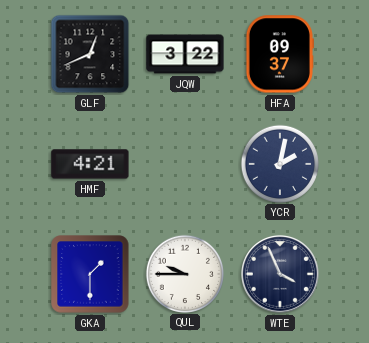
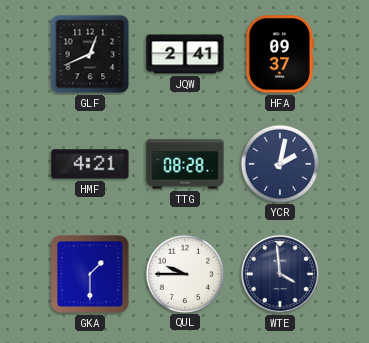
JQW: 3:22 -> 2:41
TTG: none -> 08:28
WTE: 3:56 -> 3:59
